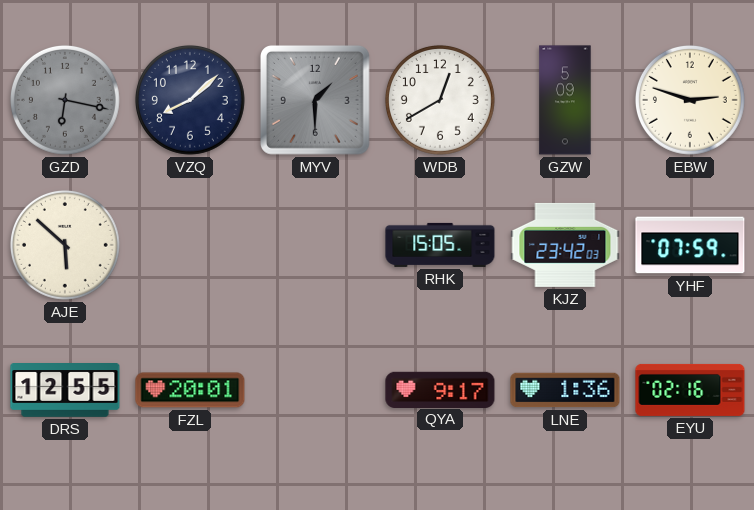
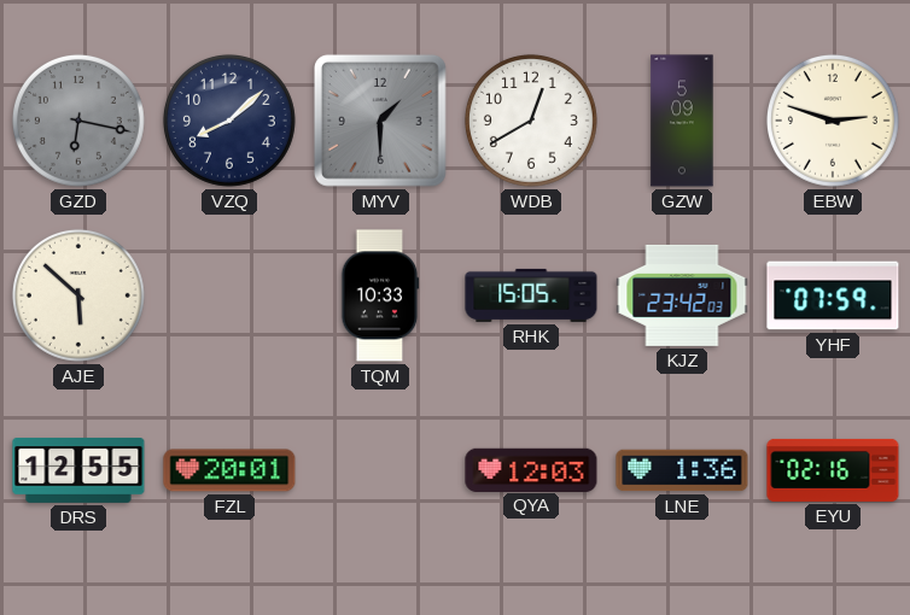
TQM: none -> 10:33
QYA: 9:17 -> 12:03
